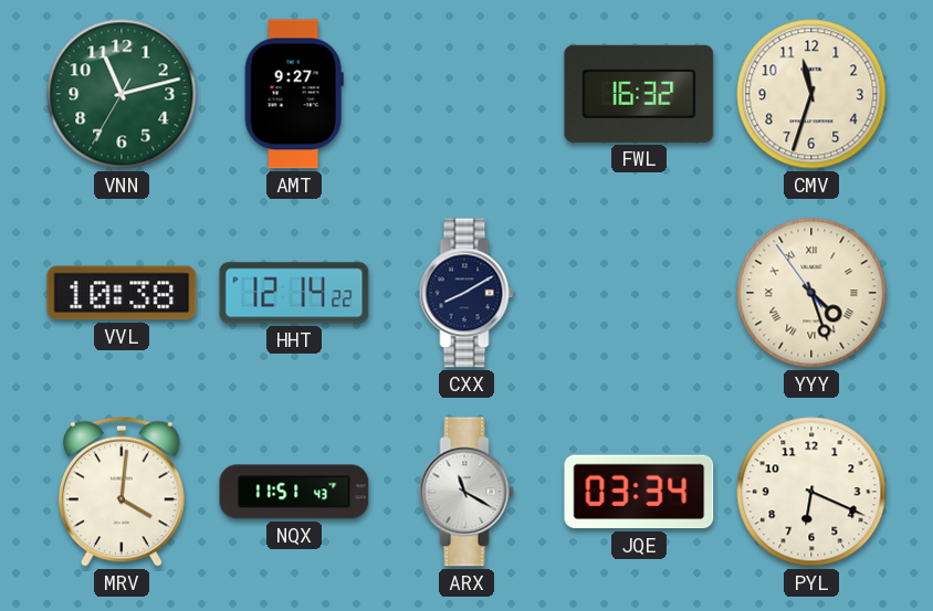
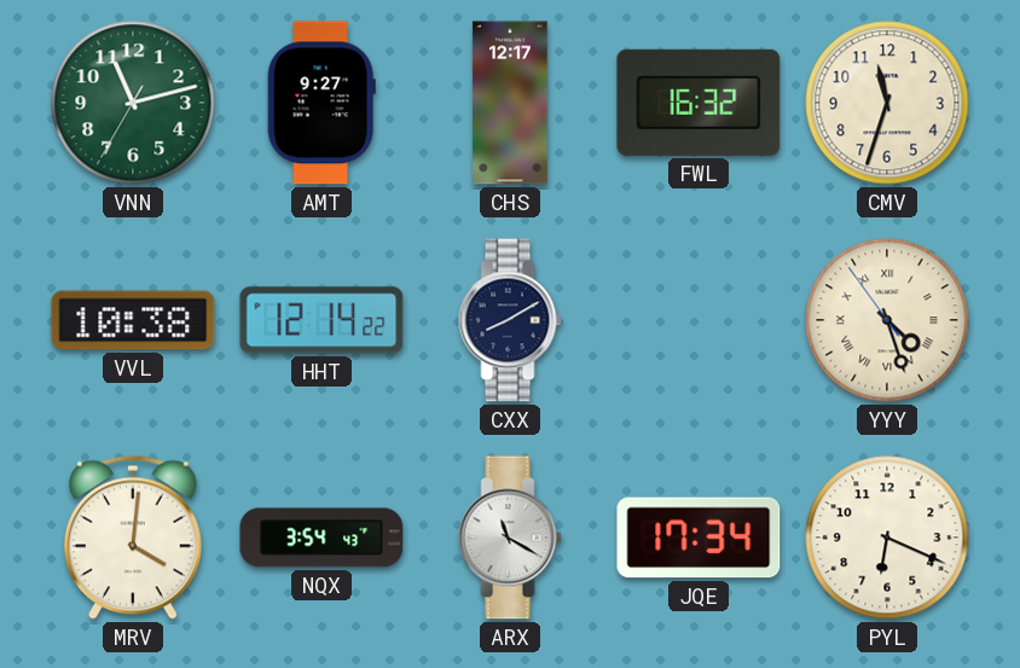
CHS: none -> 12:17
NQX: 11:51 -> 3:54
JQE: 03:34 -> 17:34
